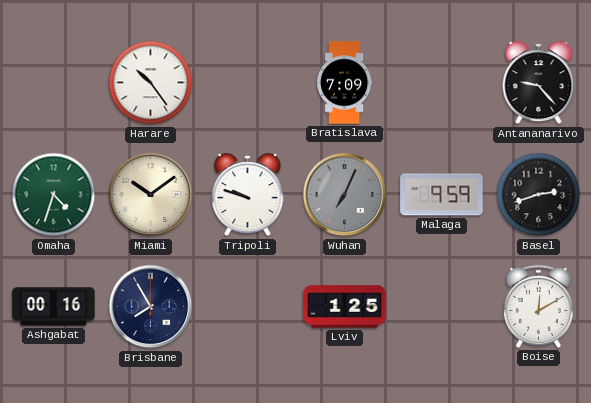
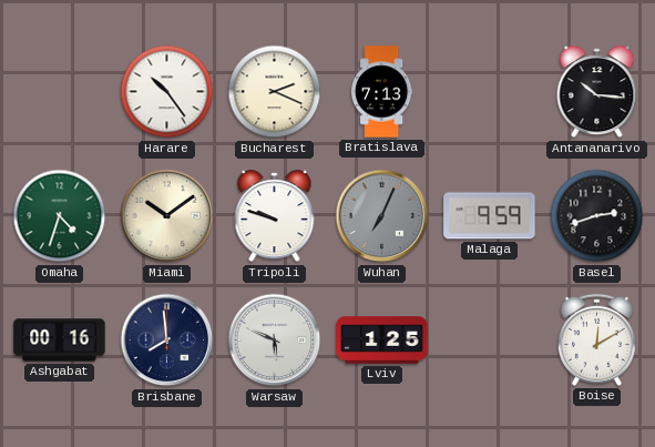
Bucharest: none -> 2:19
Bratislava: 7:09 -> 7:13
Antananarivo: 9:23 -> 10:16
Brisbane: 7:55 -> 7:59
Warsaw: none -> 5:49
